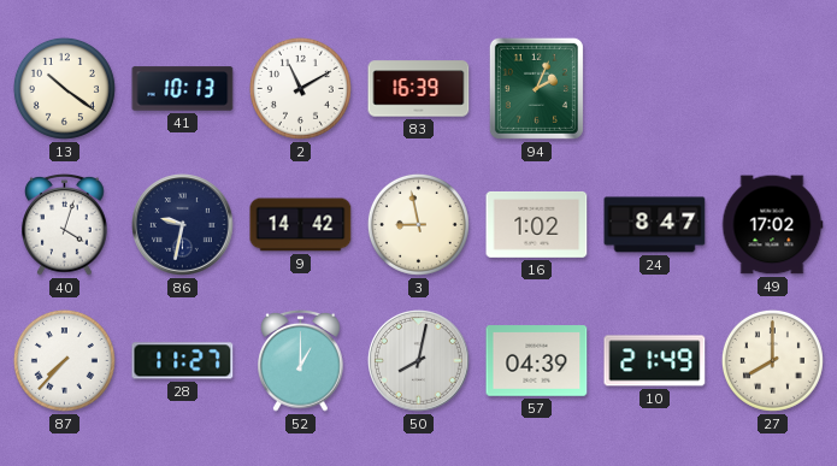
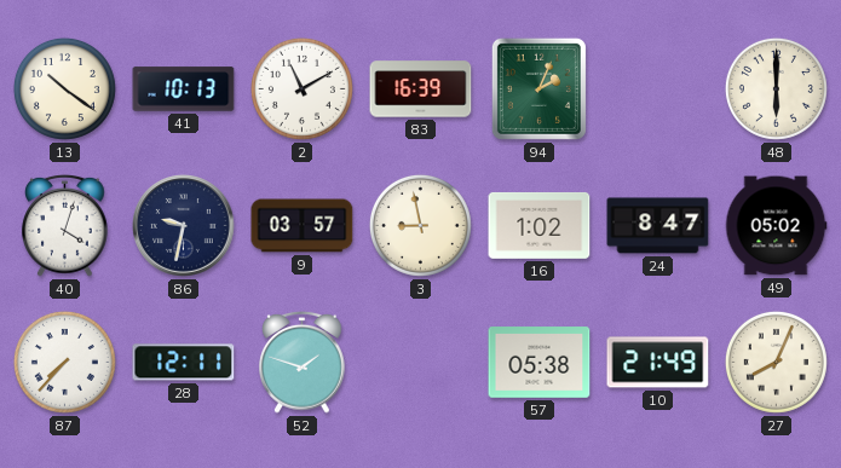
48: none -> 6:00
9: 14:42 -> 03:57
49: 17:02 -> 05:02
28: 11:27 -> 12:11
52: 1:00 -> 1:48
50: 8:02 -> none
57: 04:39 -> 05:38
27: 8:00 -> 8:04
